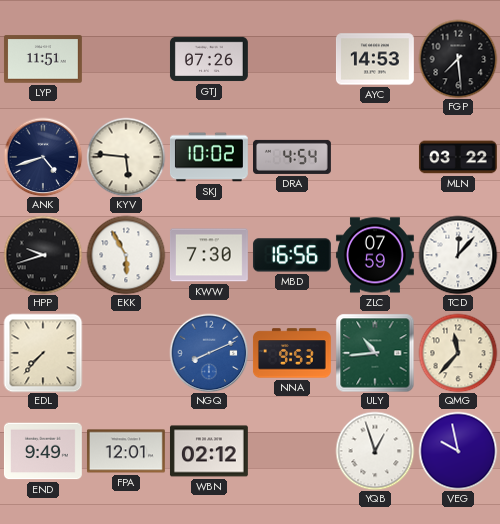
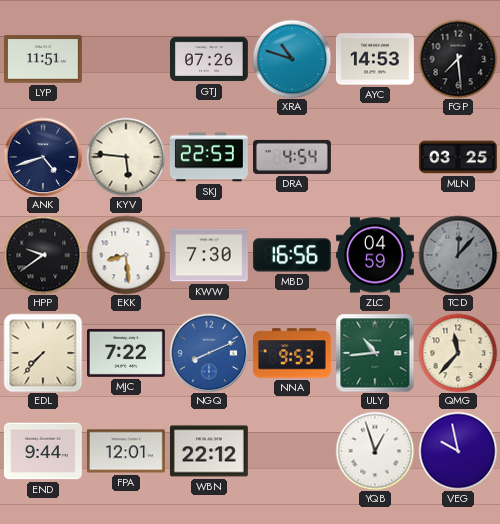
XRA: none -> 10:48
SKJ: 10:02 -> 22:53
MLN: 03:22 -> 03:25
HPP: 9:42 -> 9:39
EKK: 5:55 -> 8:29
ZLC: 07:59 -> 04:59
TCD dial: white -> grey
MJC: none -> 7:22
END: 9:49 -> 9:44
WBN: 02:12 -> 22:12
